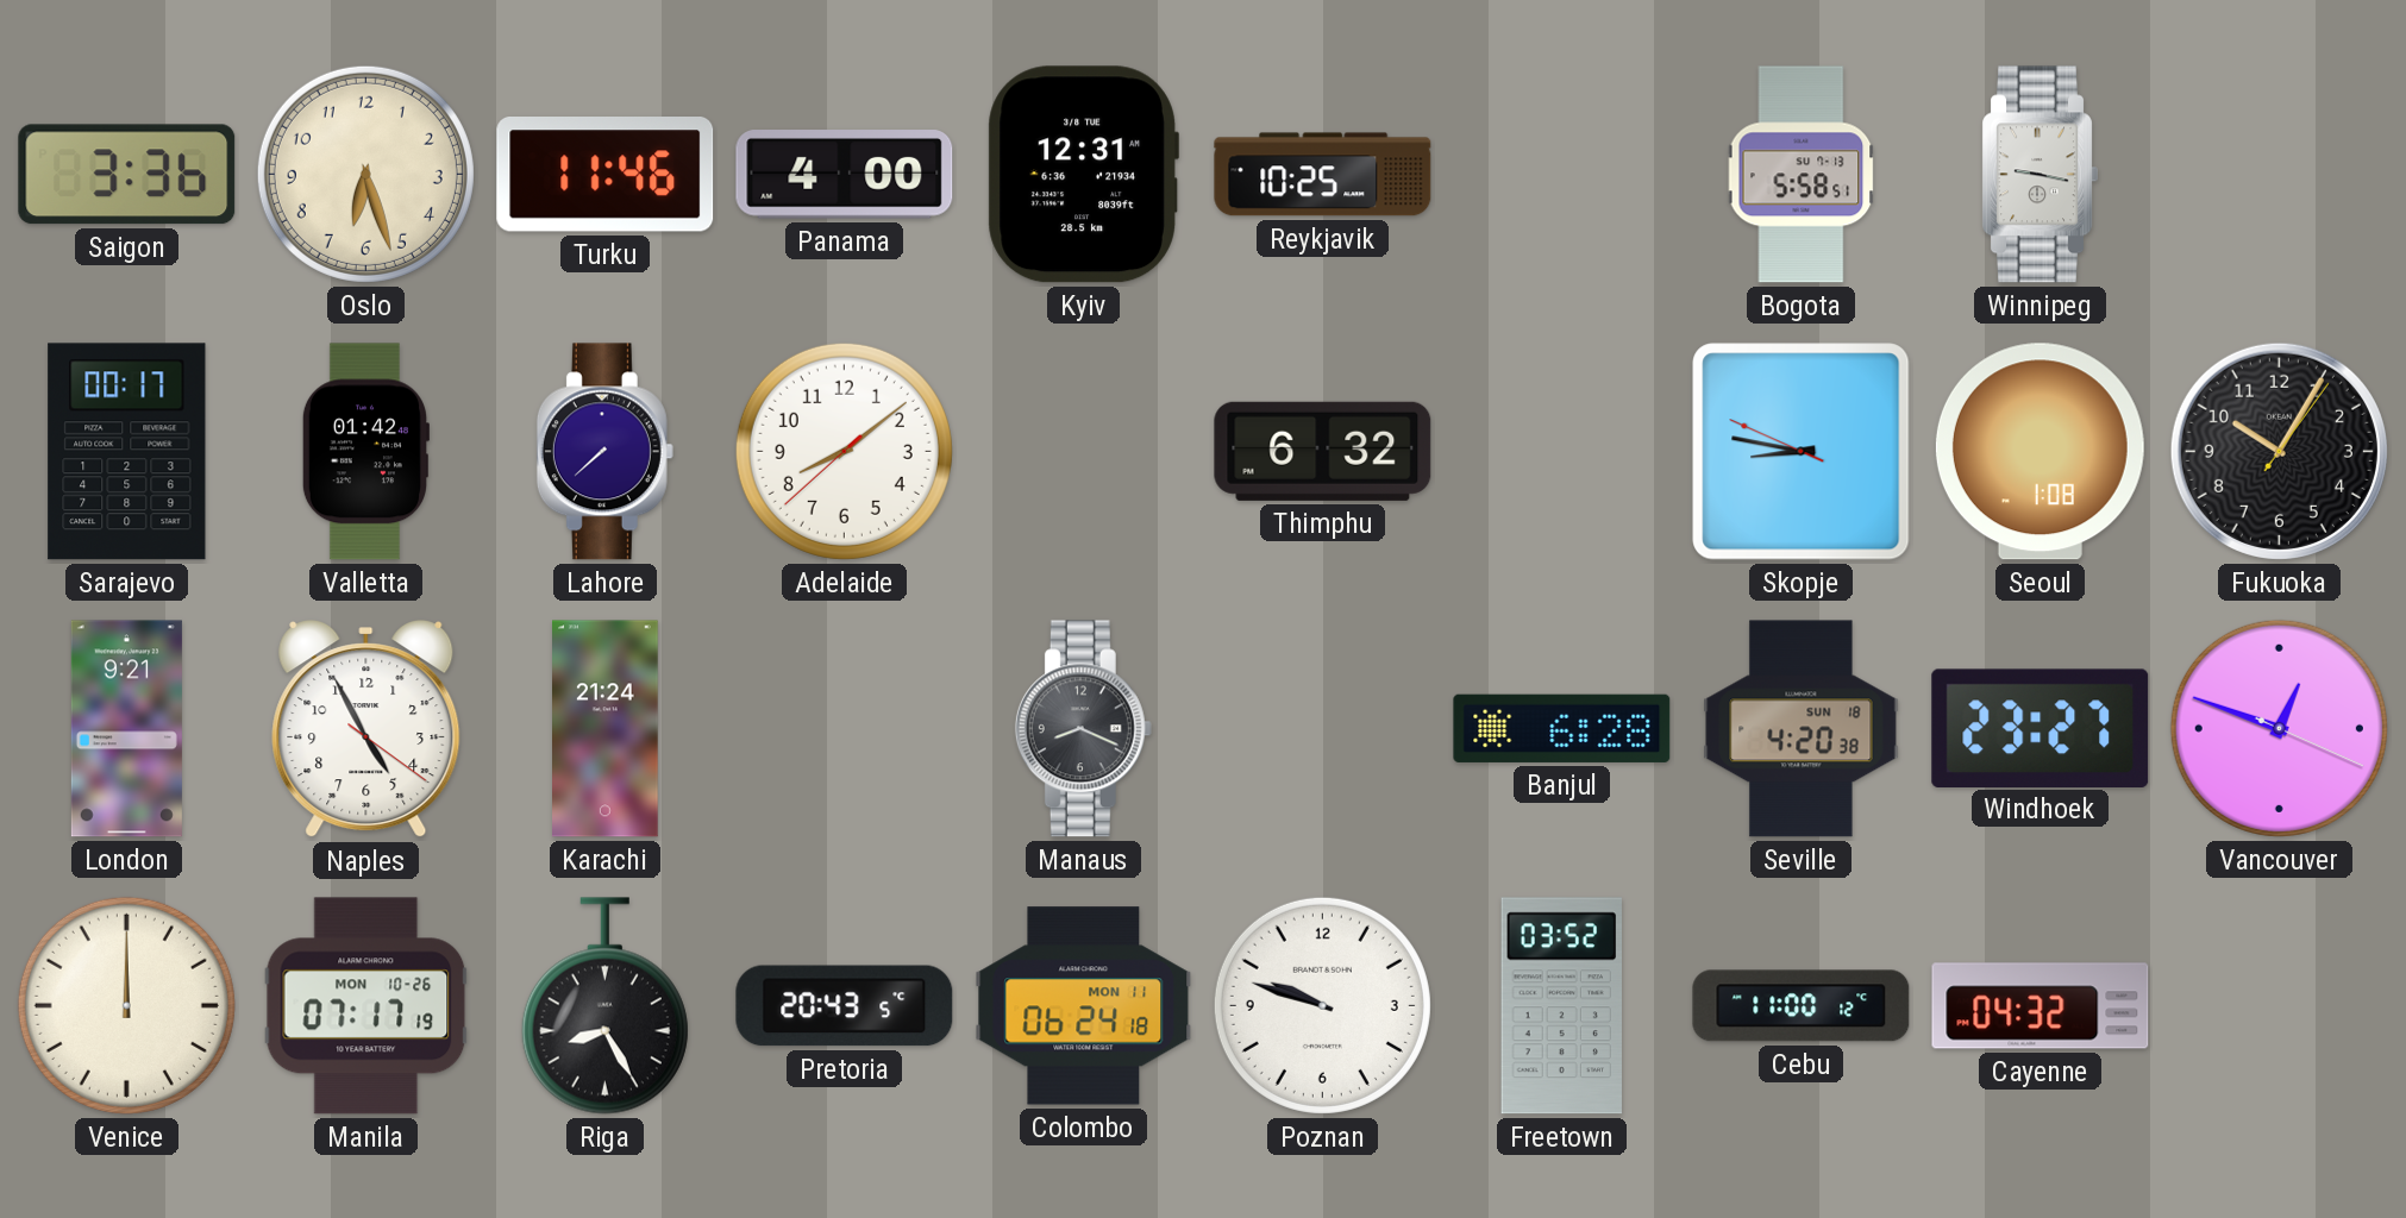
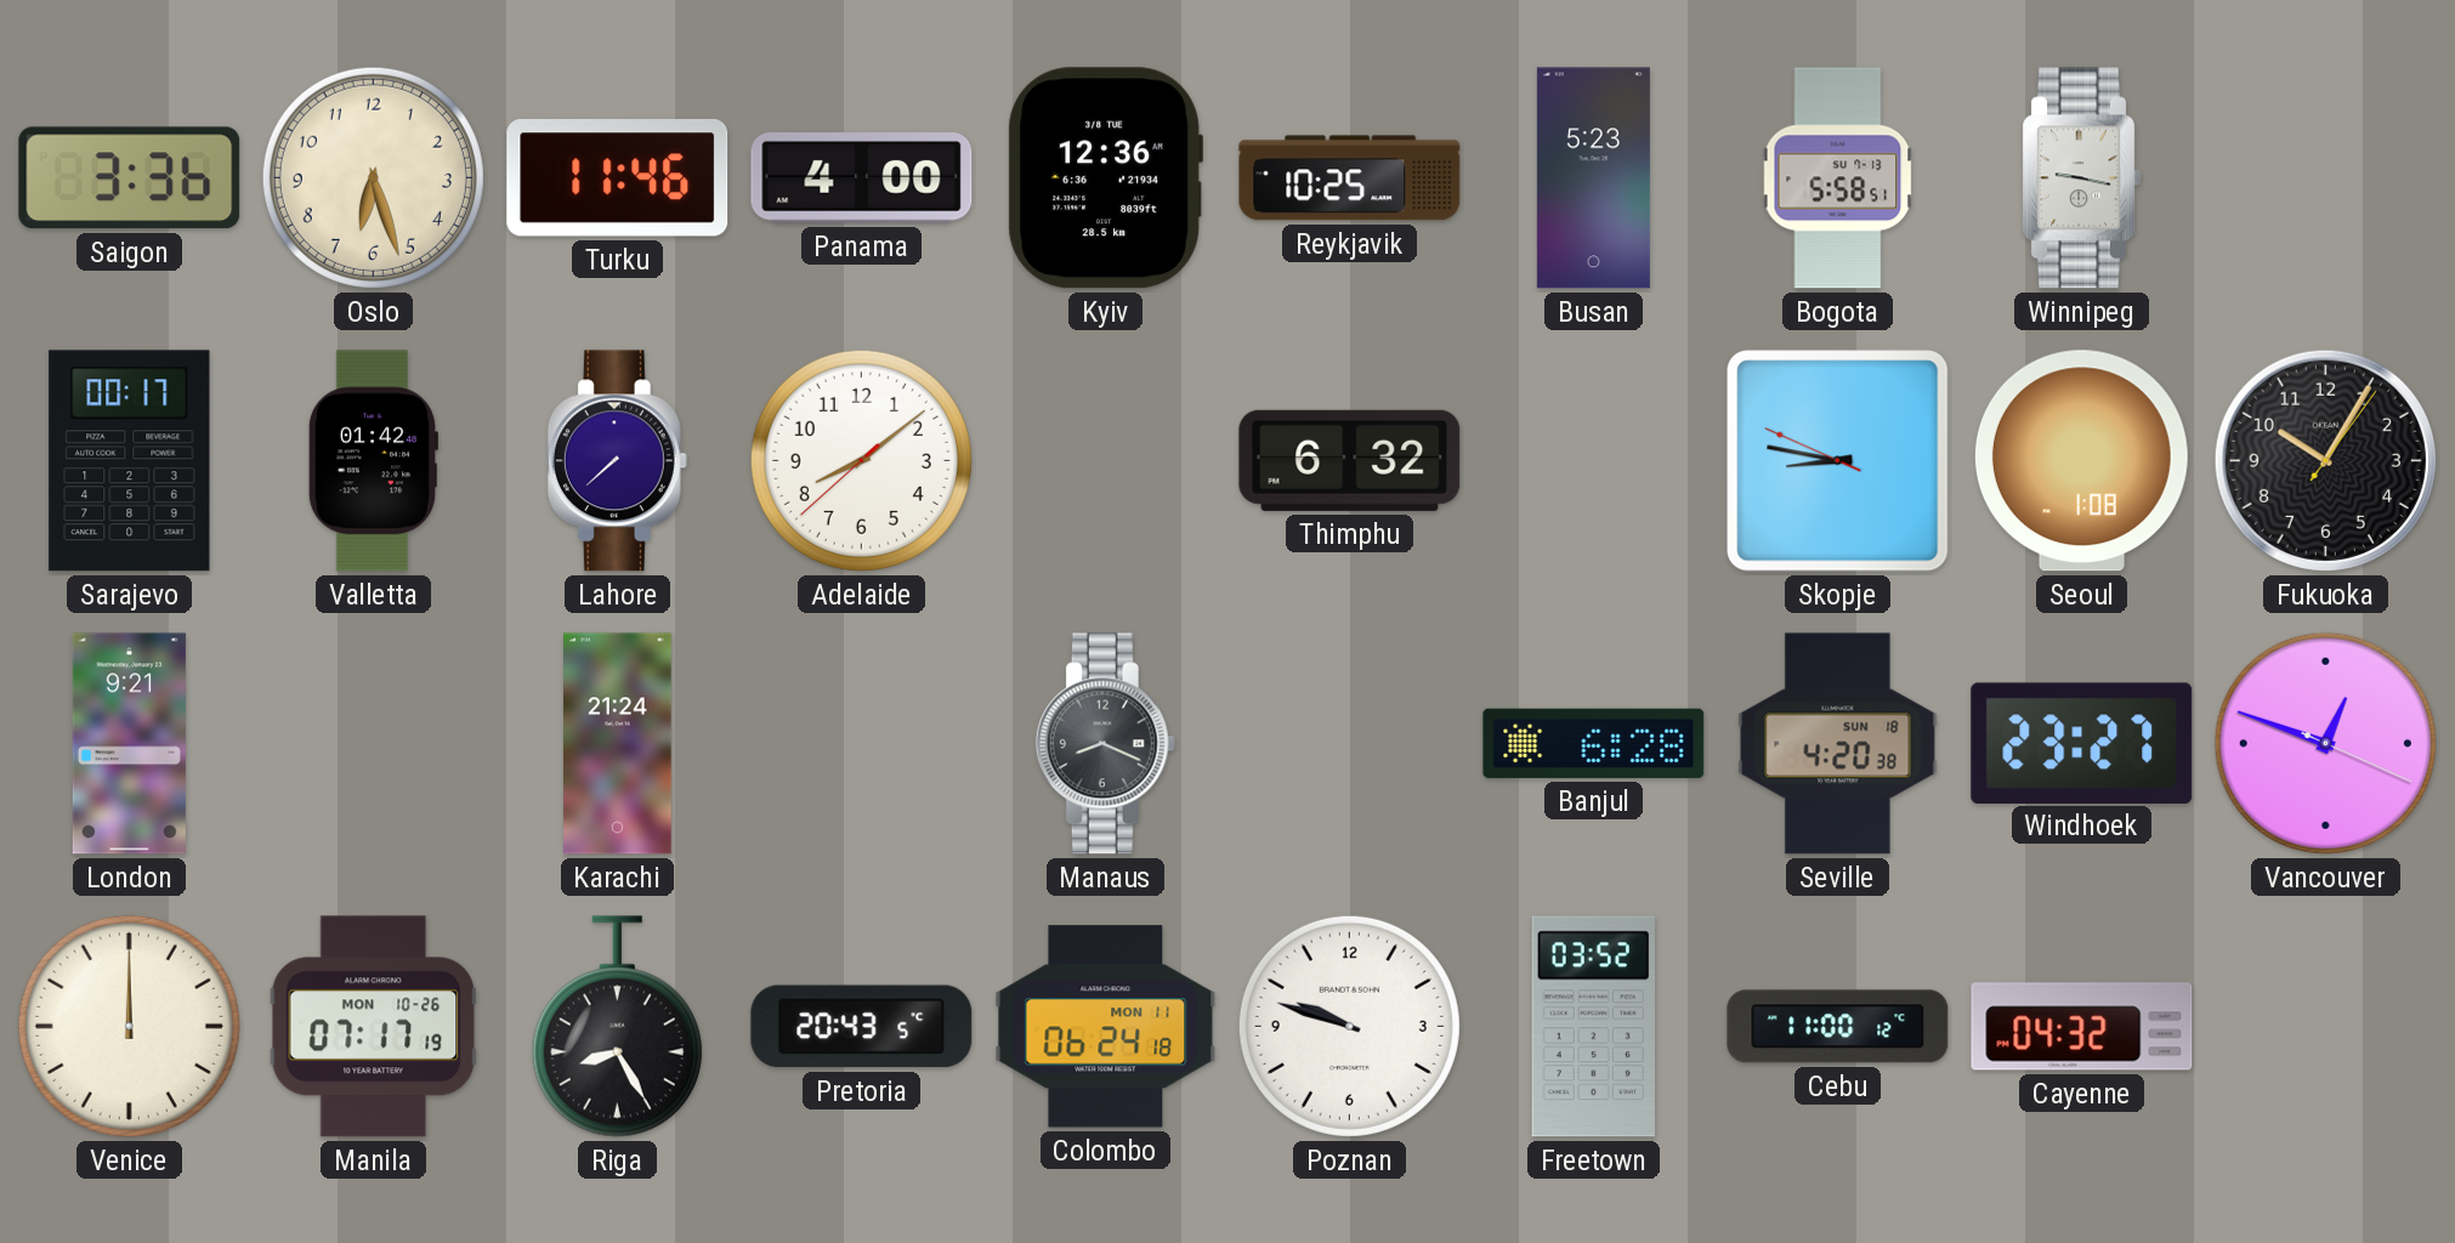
Kyiv: 12:31 -> 12:36
Busan: none -> 5:23
Naples: 4:55 -> none
